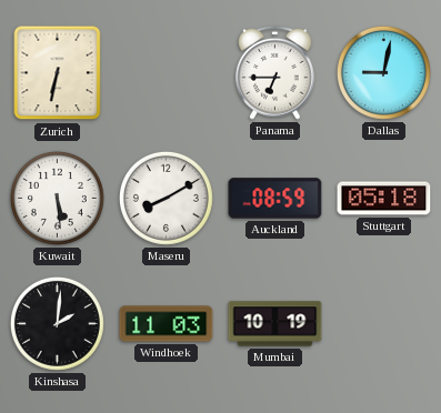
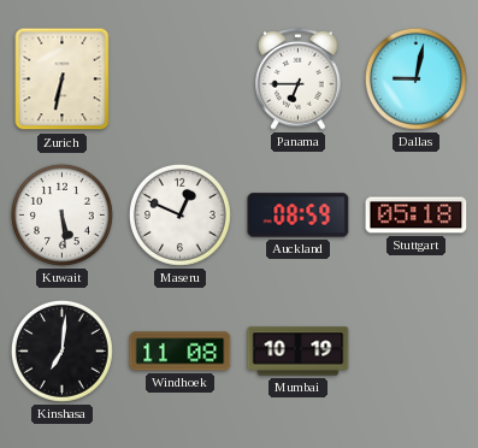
Maseru: 8:10 -> 12:49
Kinshasa: 2:01 -> 7:01
Windhoek: 11:03 -> 11:08
